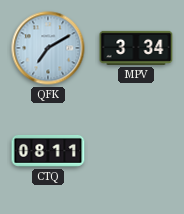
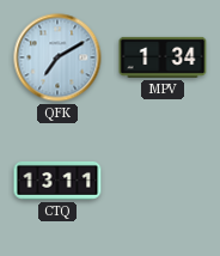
MPV: 3:34 -> 1:34
CTQ: 08:11 -> 13:11
